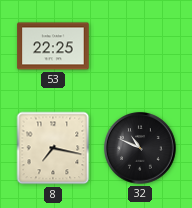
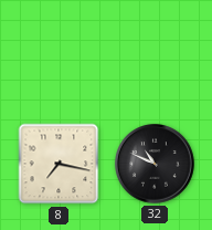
53: 22:25 -> none
